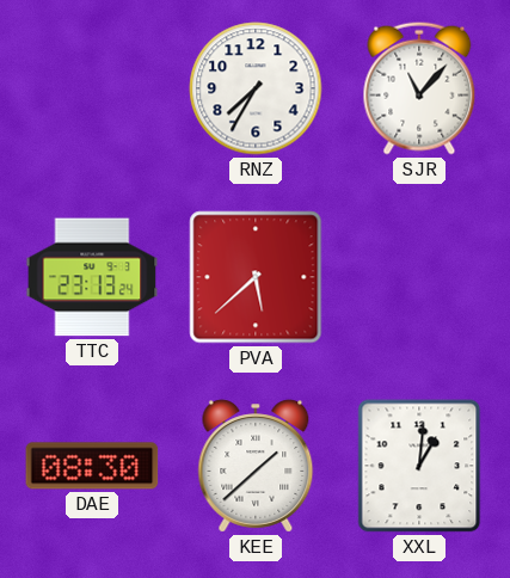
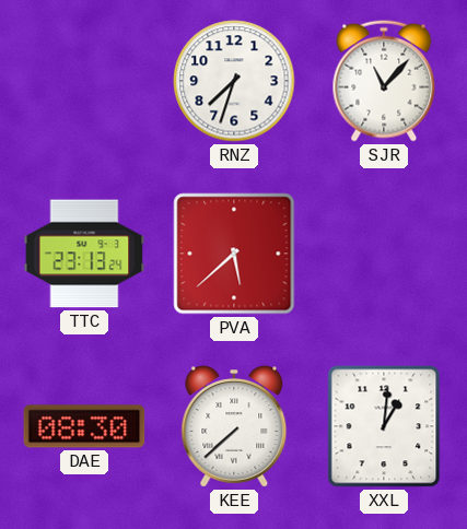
RNZ: 7:35 -> 7:33
KEE: 1:38 -> 7:38
